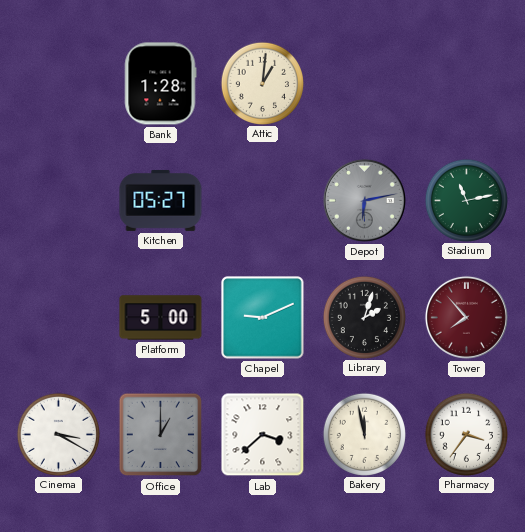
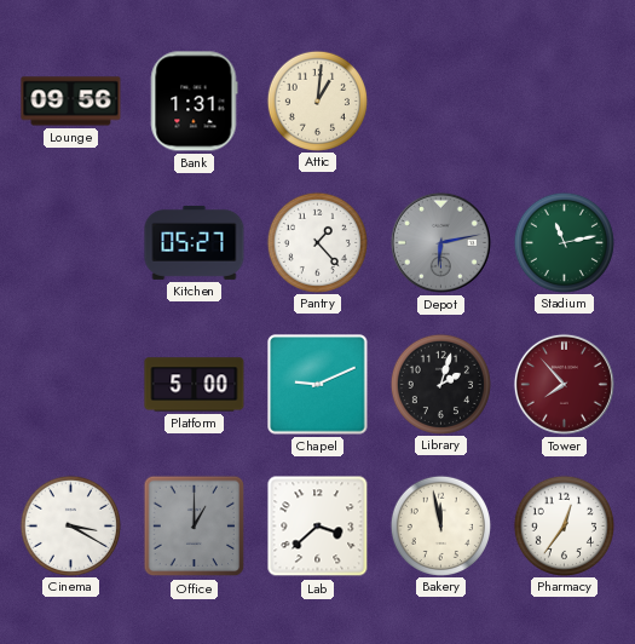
Lounge: none -> 09:56
Bank: 1:28 -> 1:31
Pantry: none -> 1:23
Pharmacy: 3:36 -> 12:36
